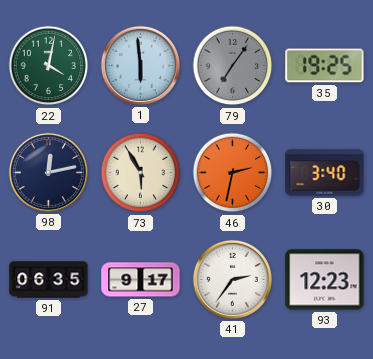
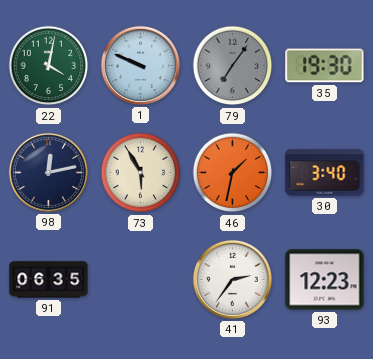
1: 5:59 -> 9:49
35: 19:25 -> 19:30
46: 2:32 -> 1:32
27: 9:17 -> none
